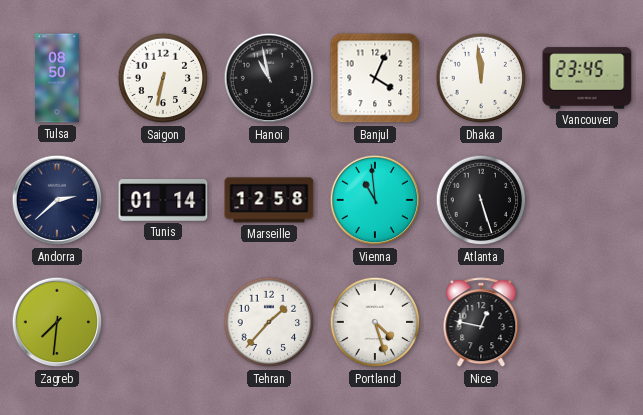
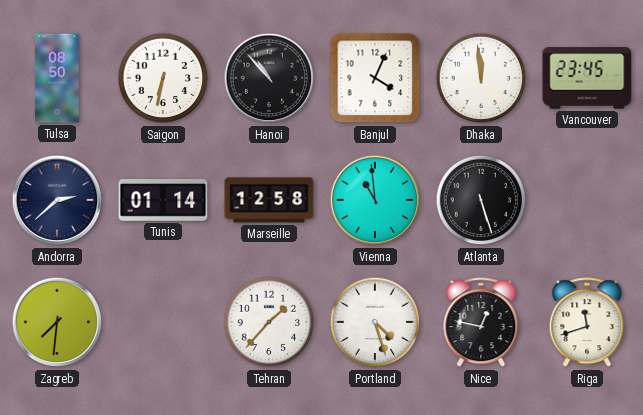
Hanoi: 10:58 -> 10:53
Riga: none -> 11:42
